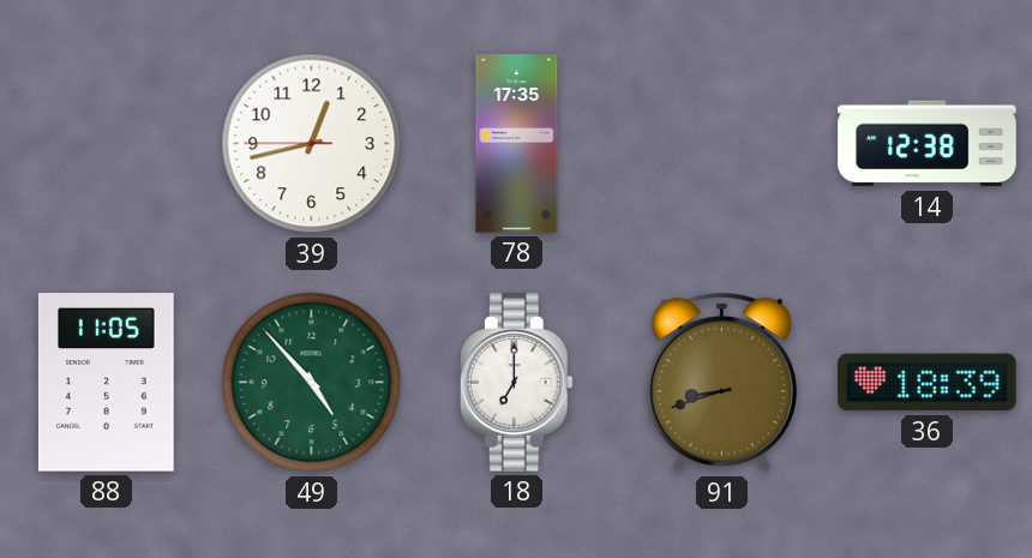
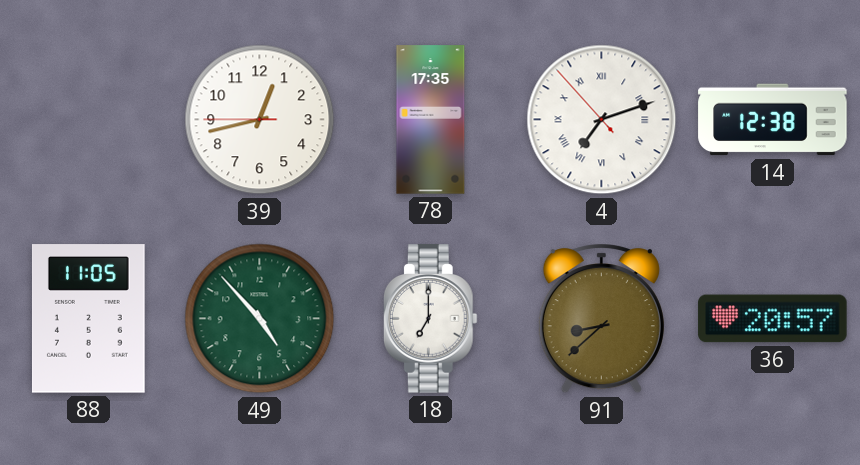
4: none -> 7:11
91: 8:42 -> 8:38
36: 18:39 -> 20:57
